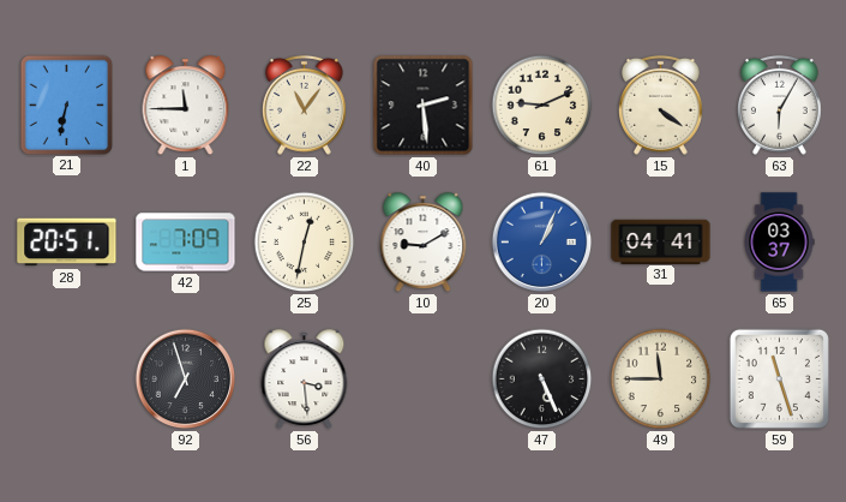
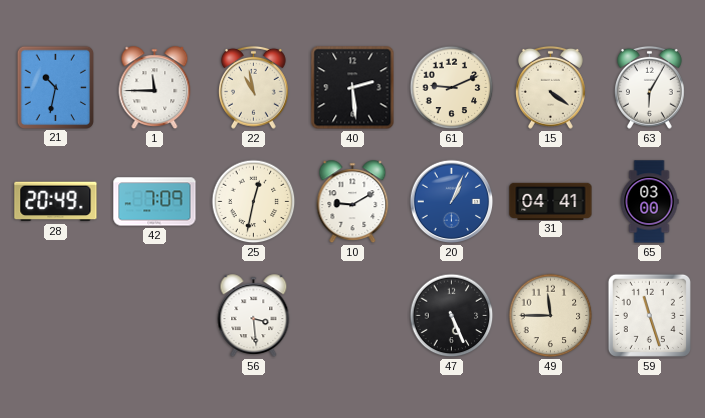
21: 6:32 -> 10:32
22: 11:06 -> 10:58
28: 20:51 -> 20:49
65: 03:37 -> 03:00
92: 6:57 -> none
